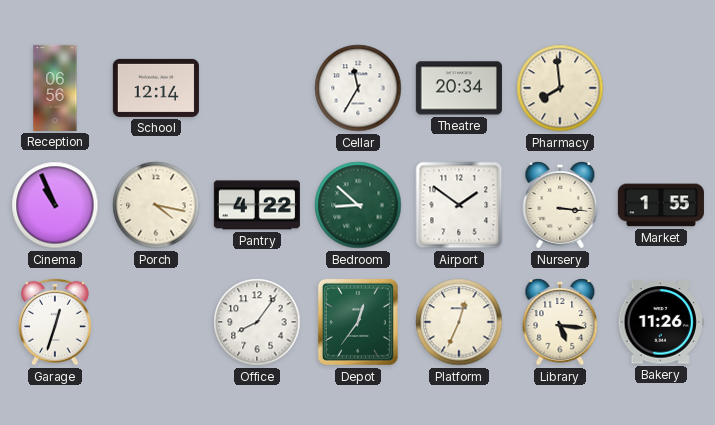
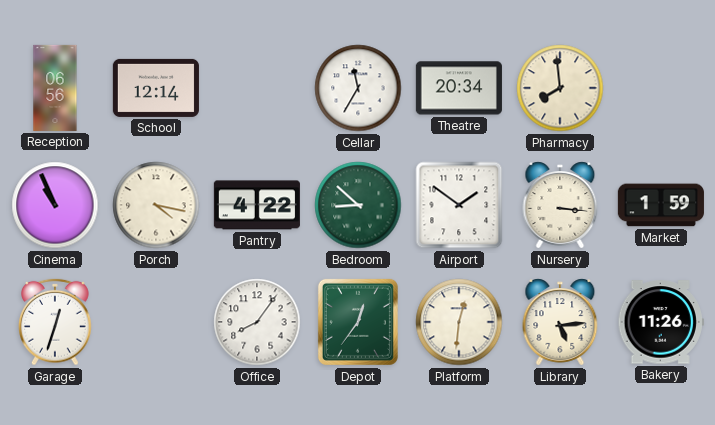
Market: 1:55 -> 1:59
Platform: 12:34 -> 12:31
Library: 5:16 -> 5:14
